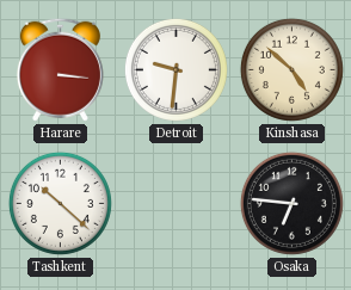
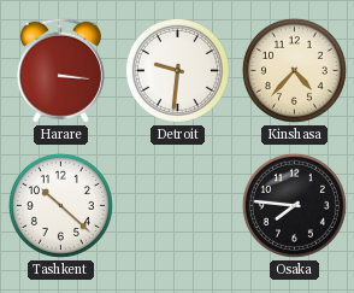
Kinshasa: 4:52 -> 4:37
Osaka: 6:46 -> 7:46
